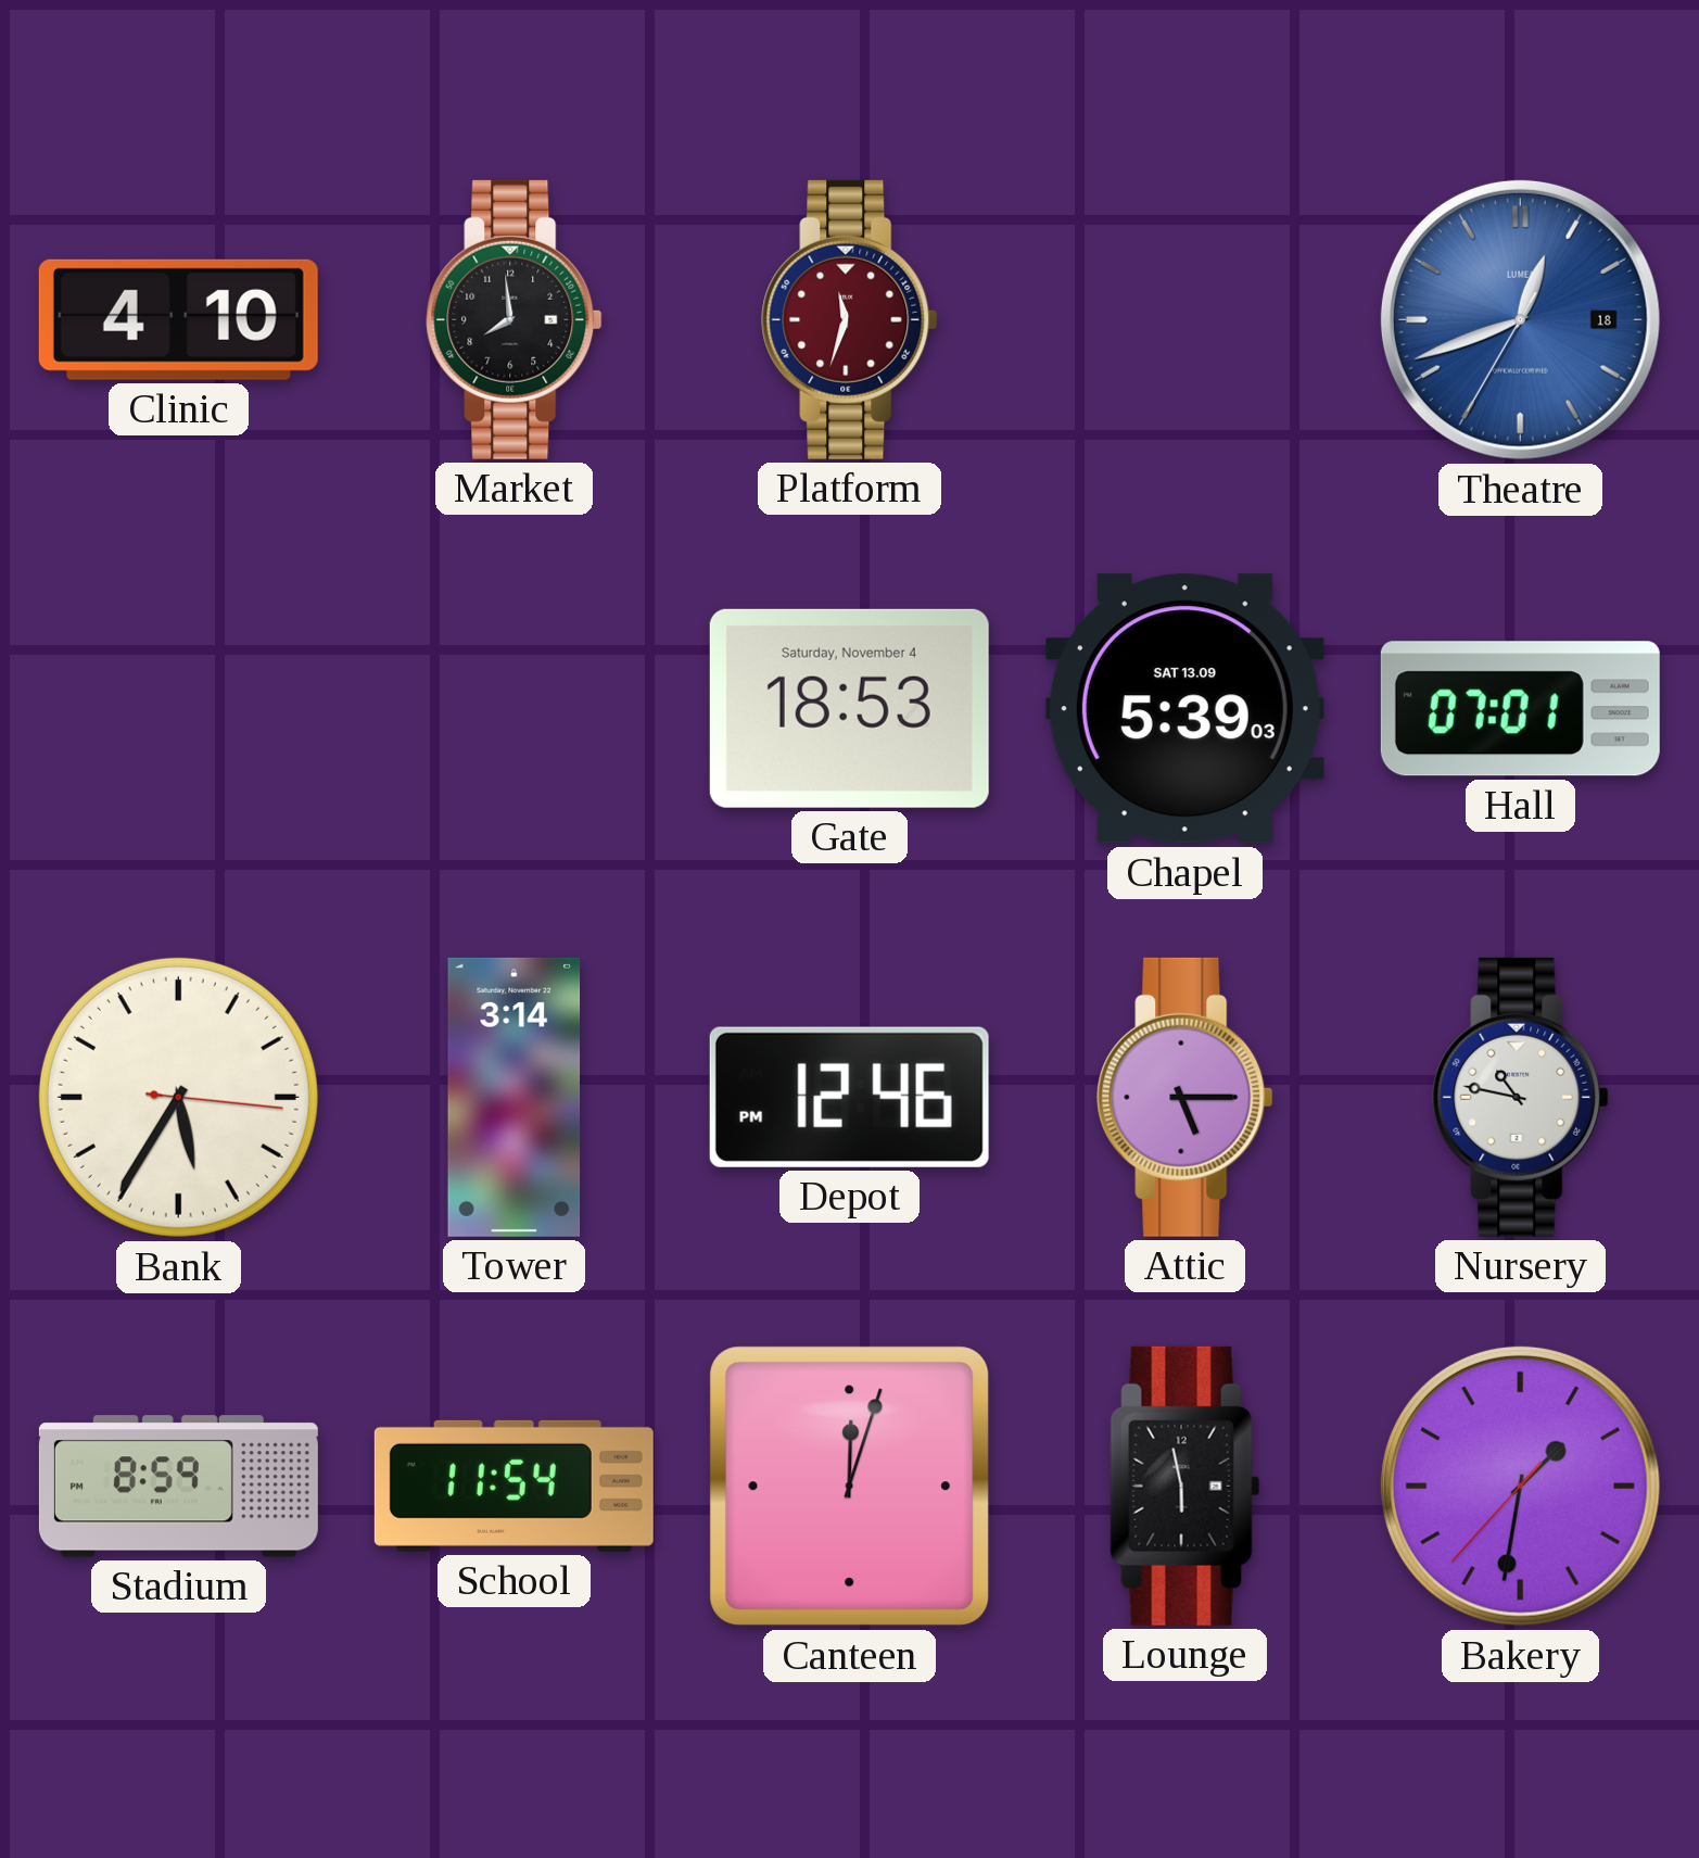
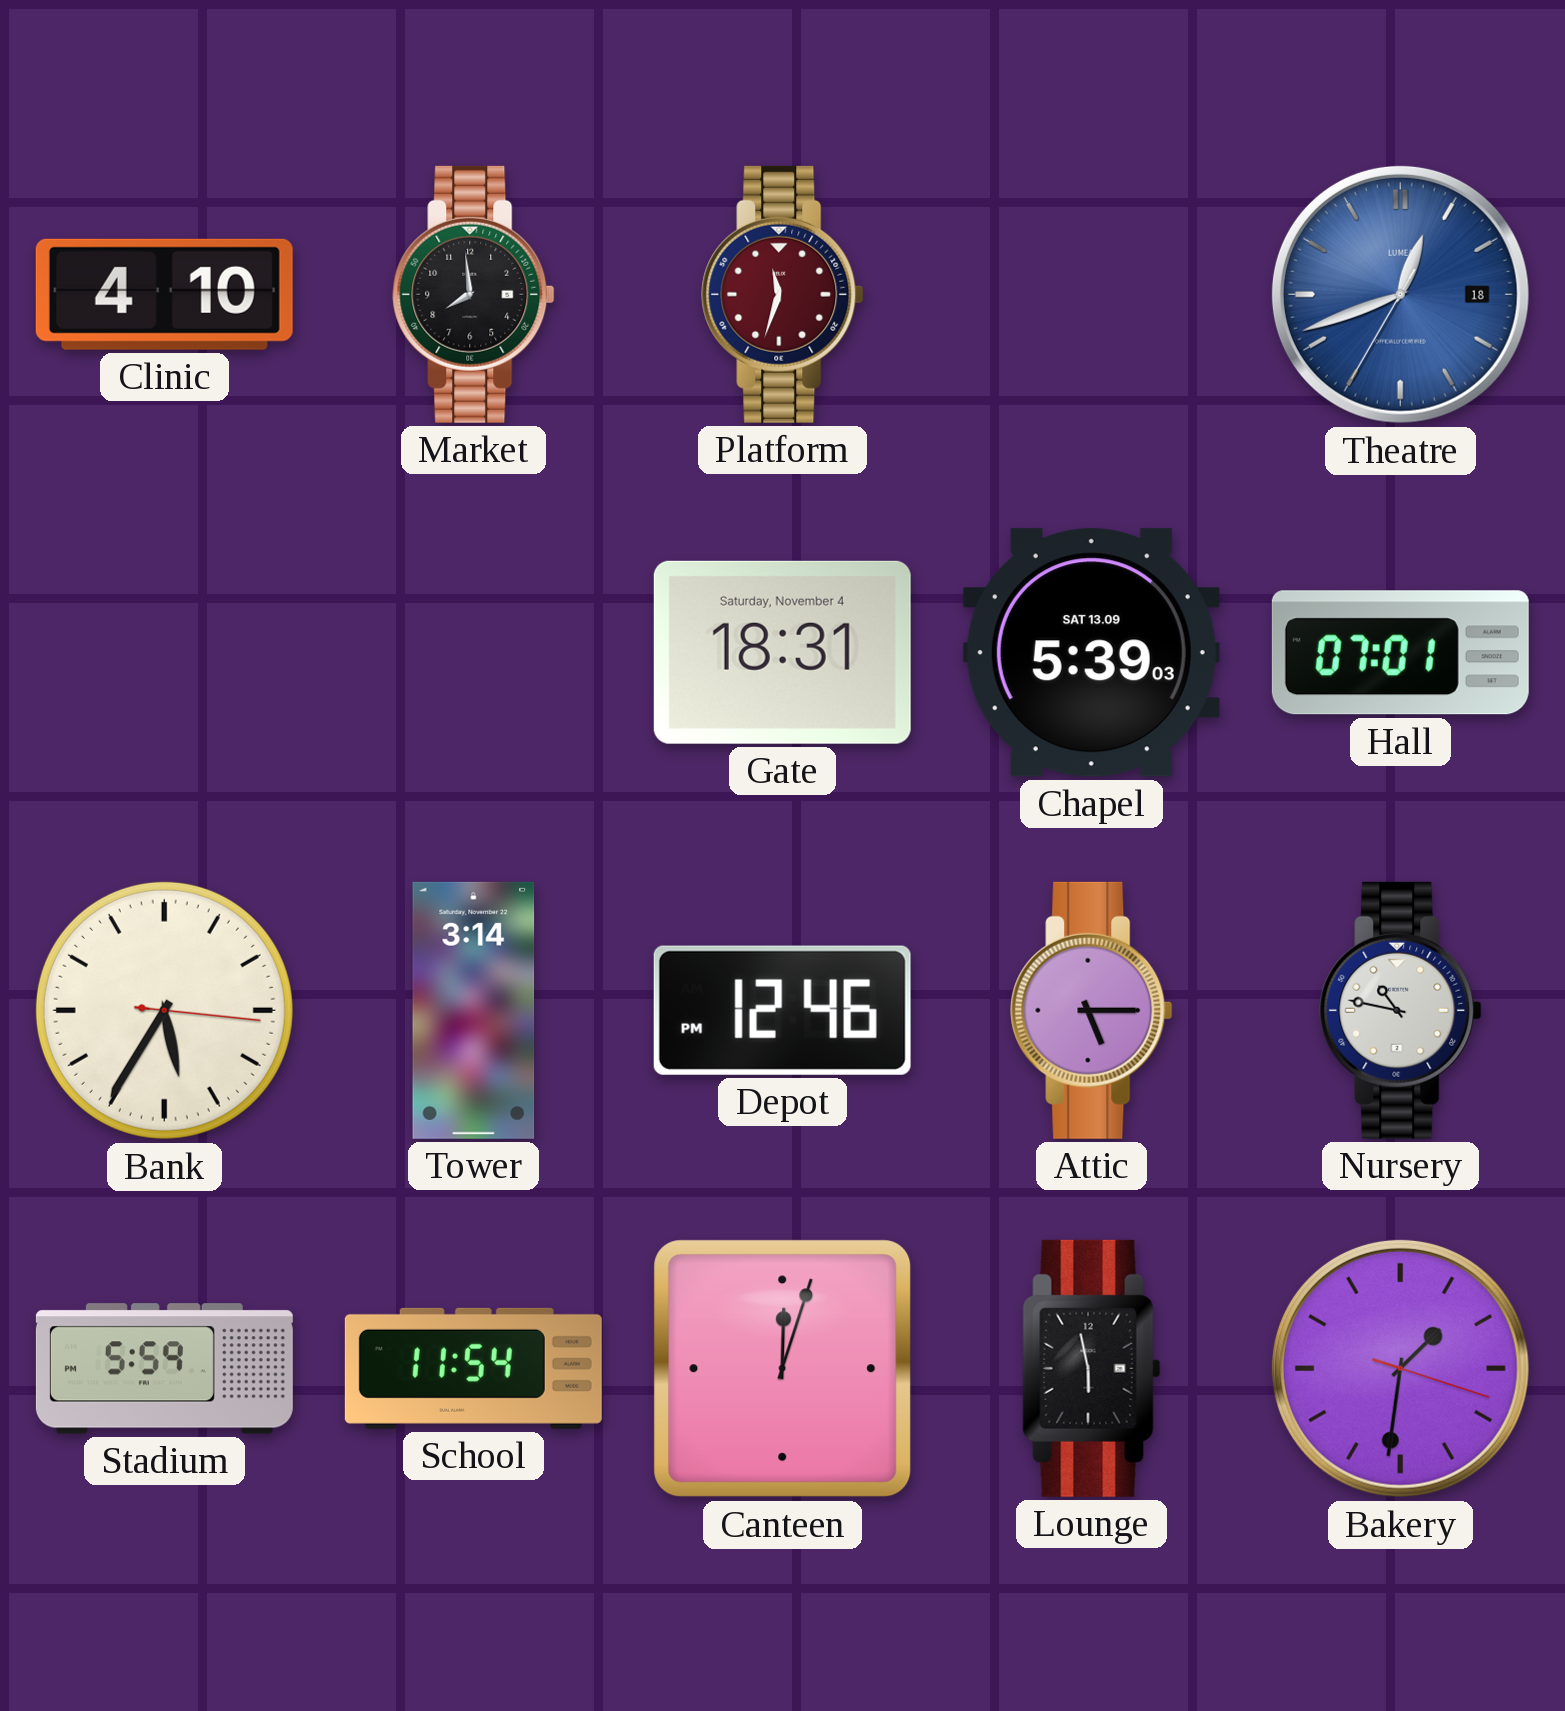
Gate: 18:53 -> 18:31
Stadium: 8:59 -> 5:59
Bakery: 1:31:37 -> 1:31:18
